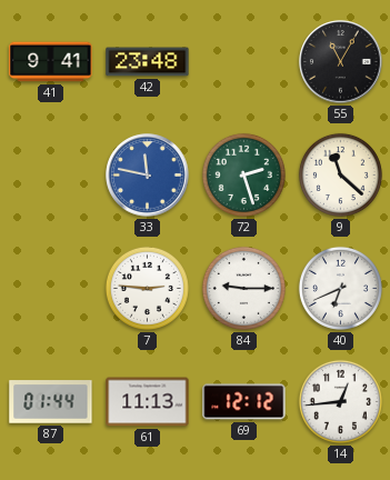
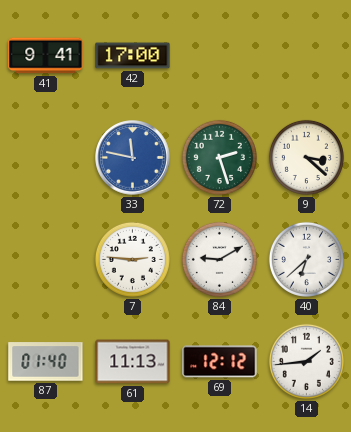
42: 23:48 -> 17:00
55: 11:05 -> none
9: 11:22 -> 3:22
84: 9:15 -> 9:10
40: 6:41 -> 6:38
87: 01:44 -> 01:40
14: 12:44 -> 1:44
